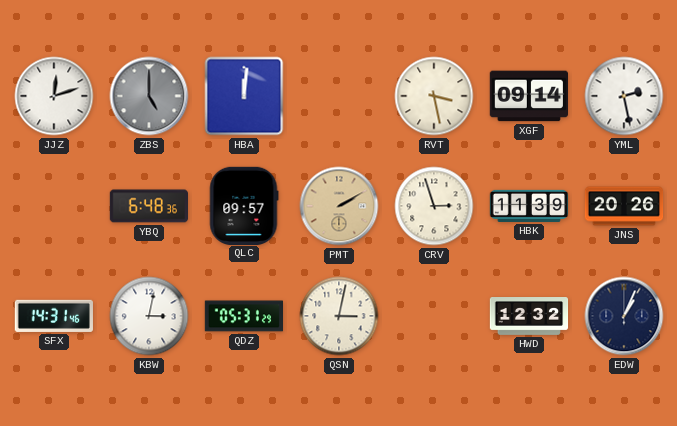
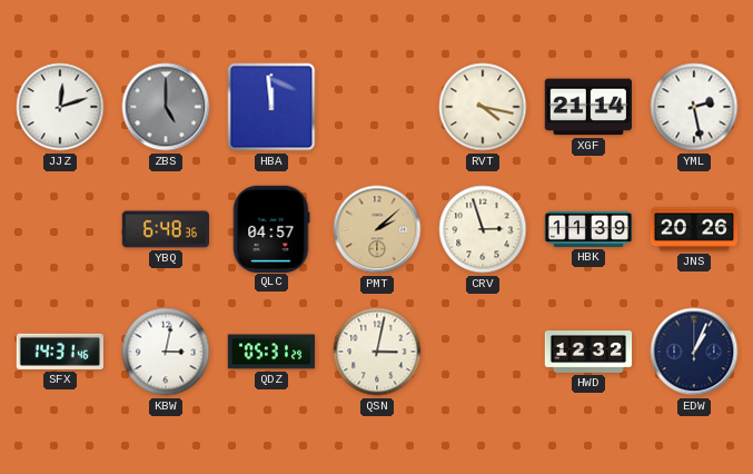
HBA: 12:01 -> 11:59
RVT: 3:28 -> 4:17
XGF: 09:14 -> 21:14
QLC: 09:57 -> 04:57
PMT: 2:10 -> 2:08
